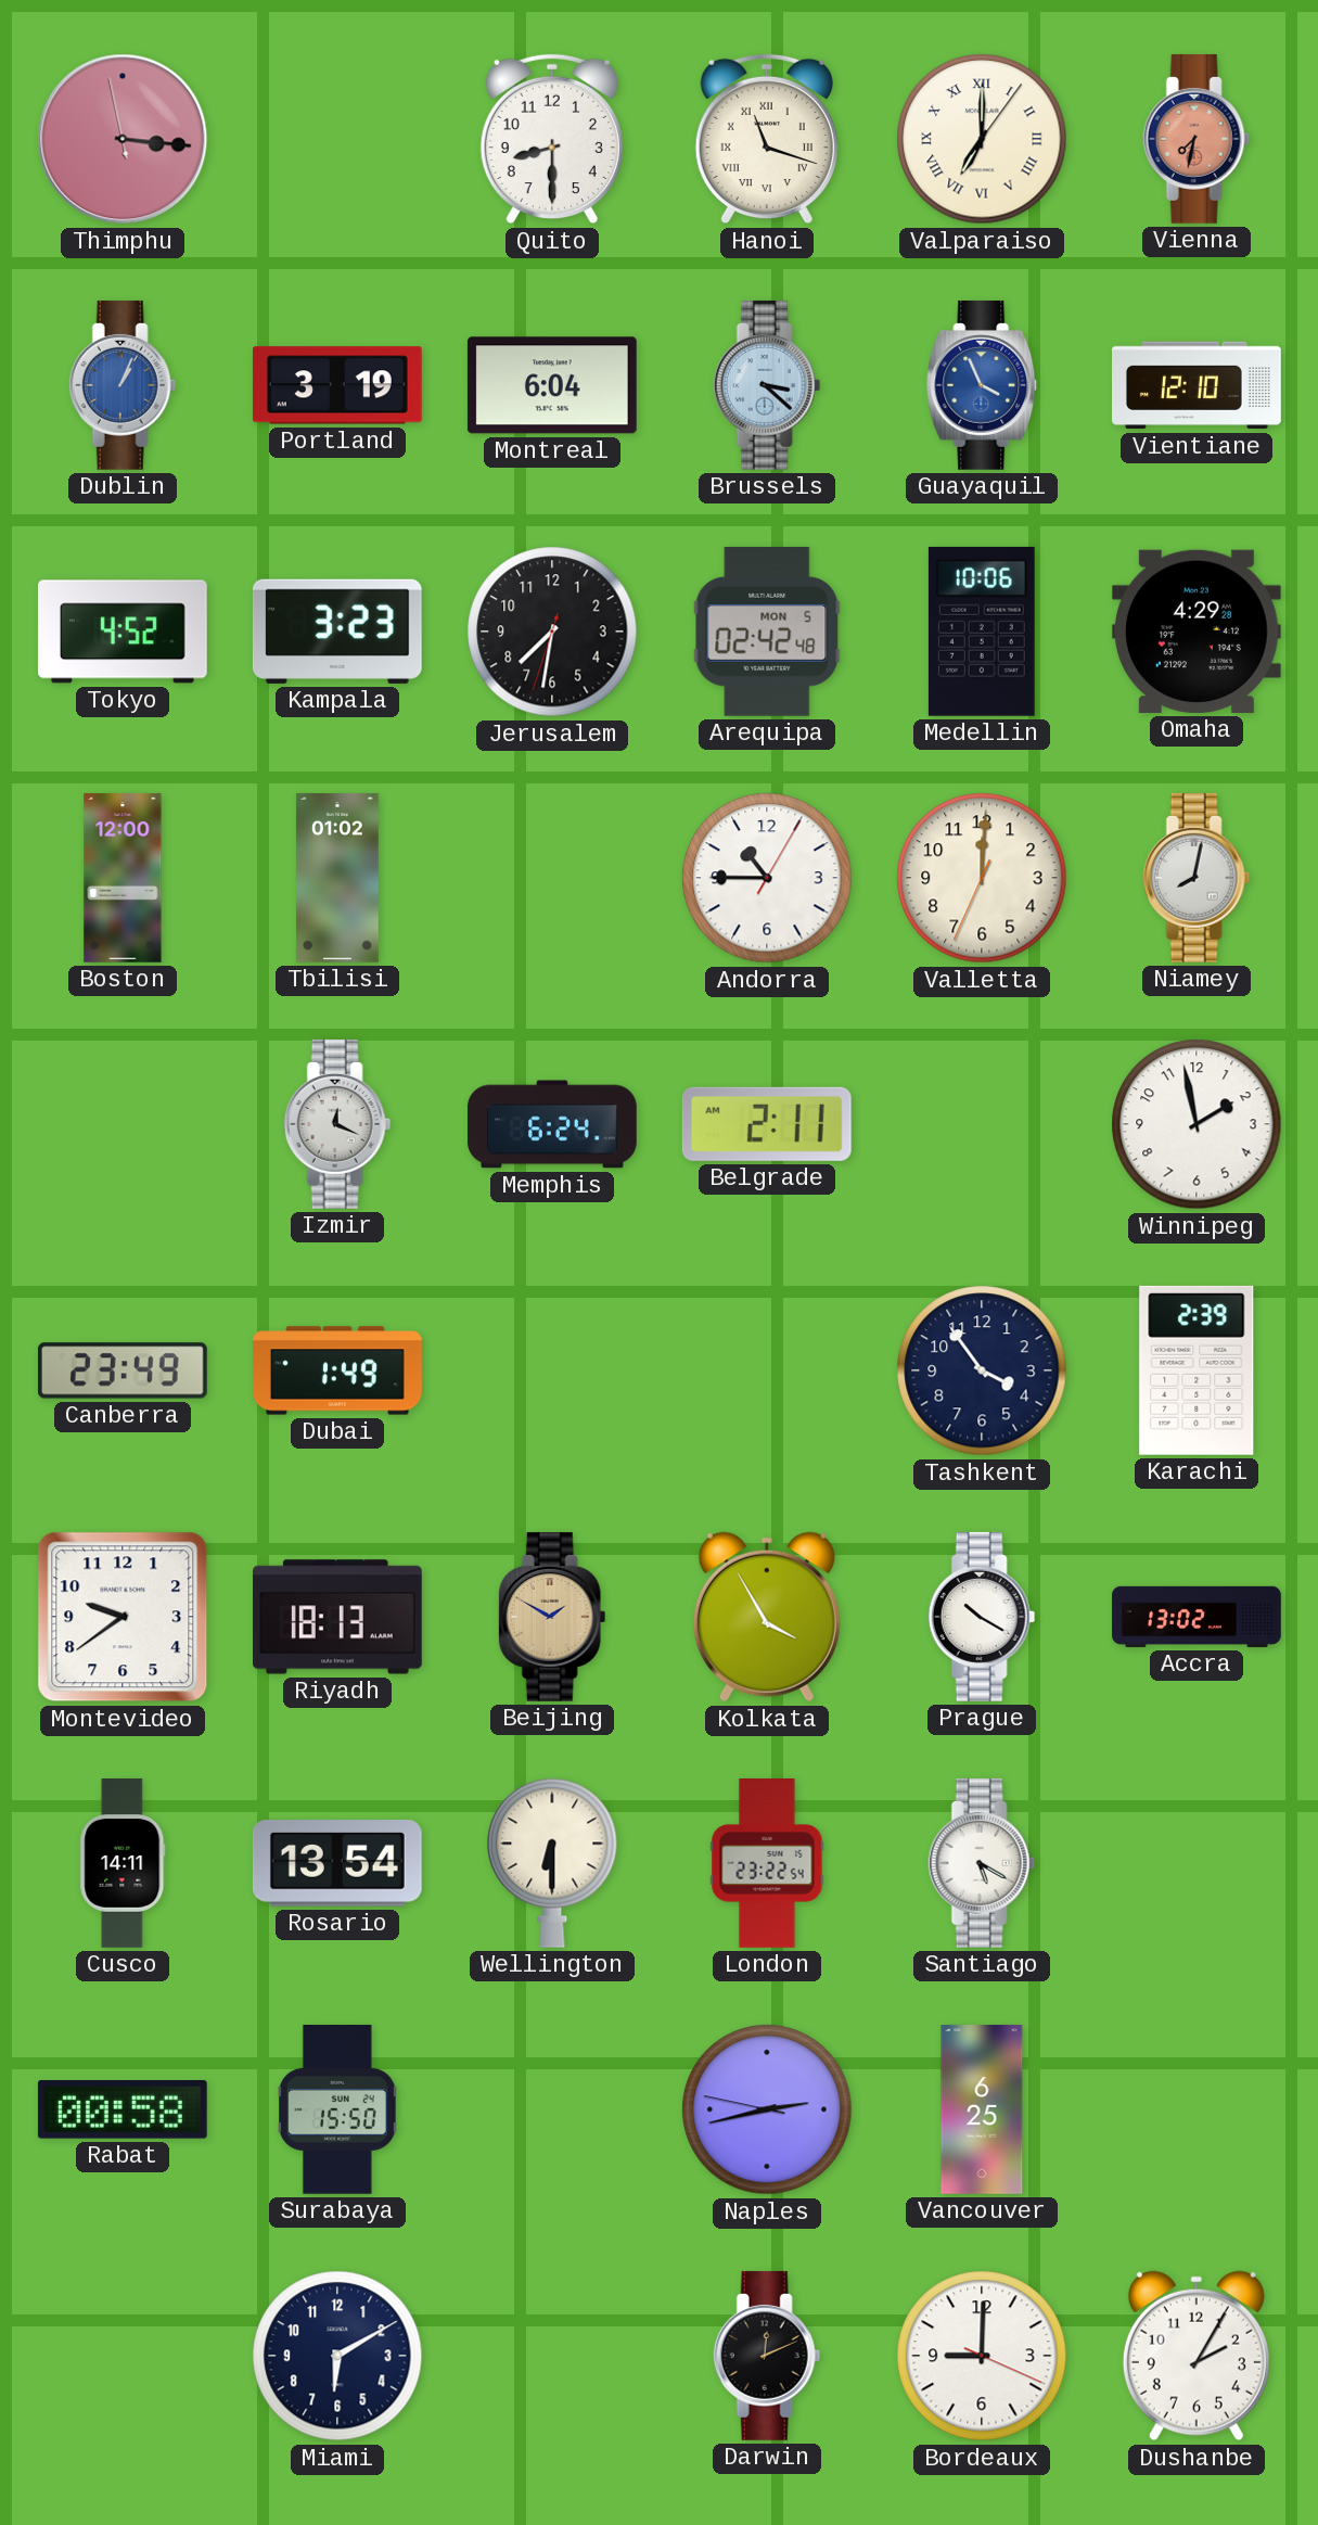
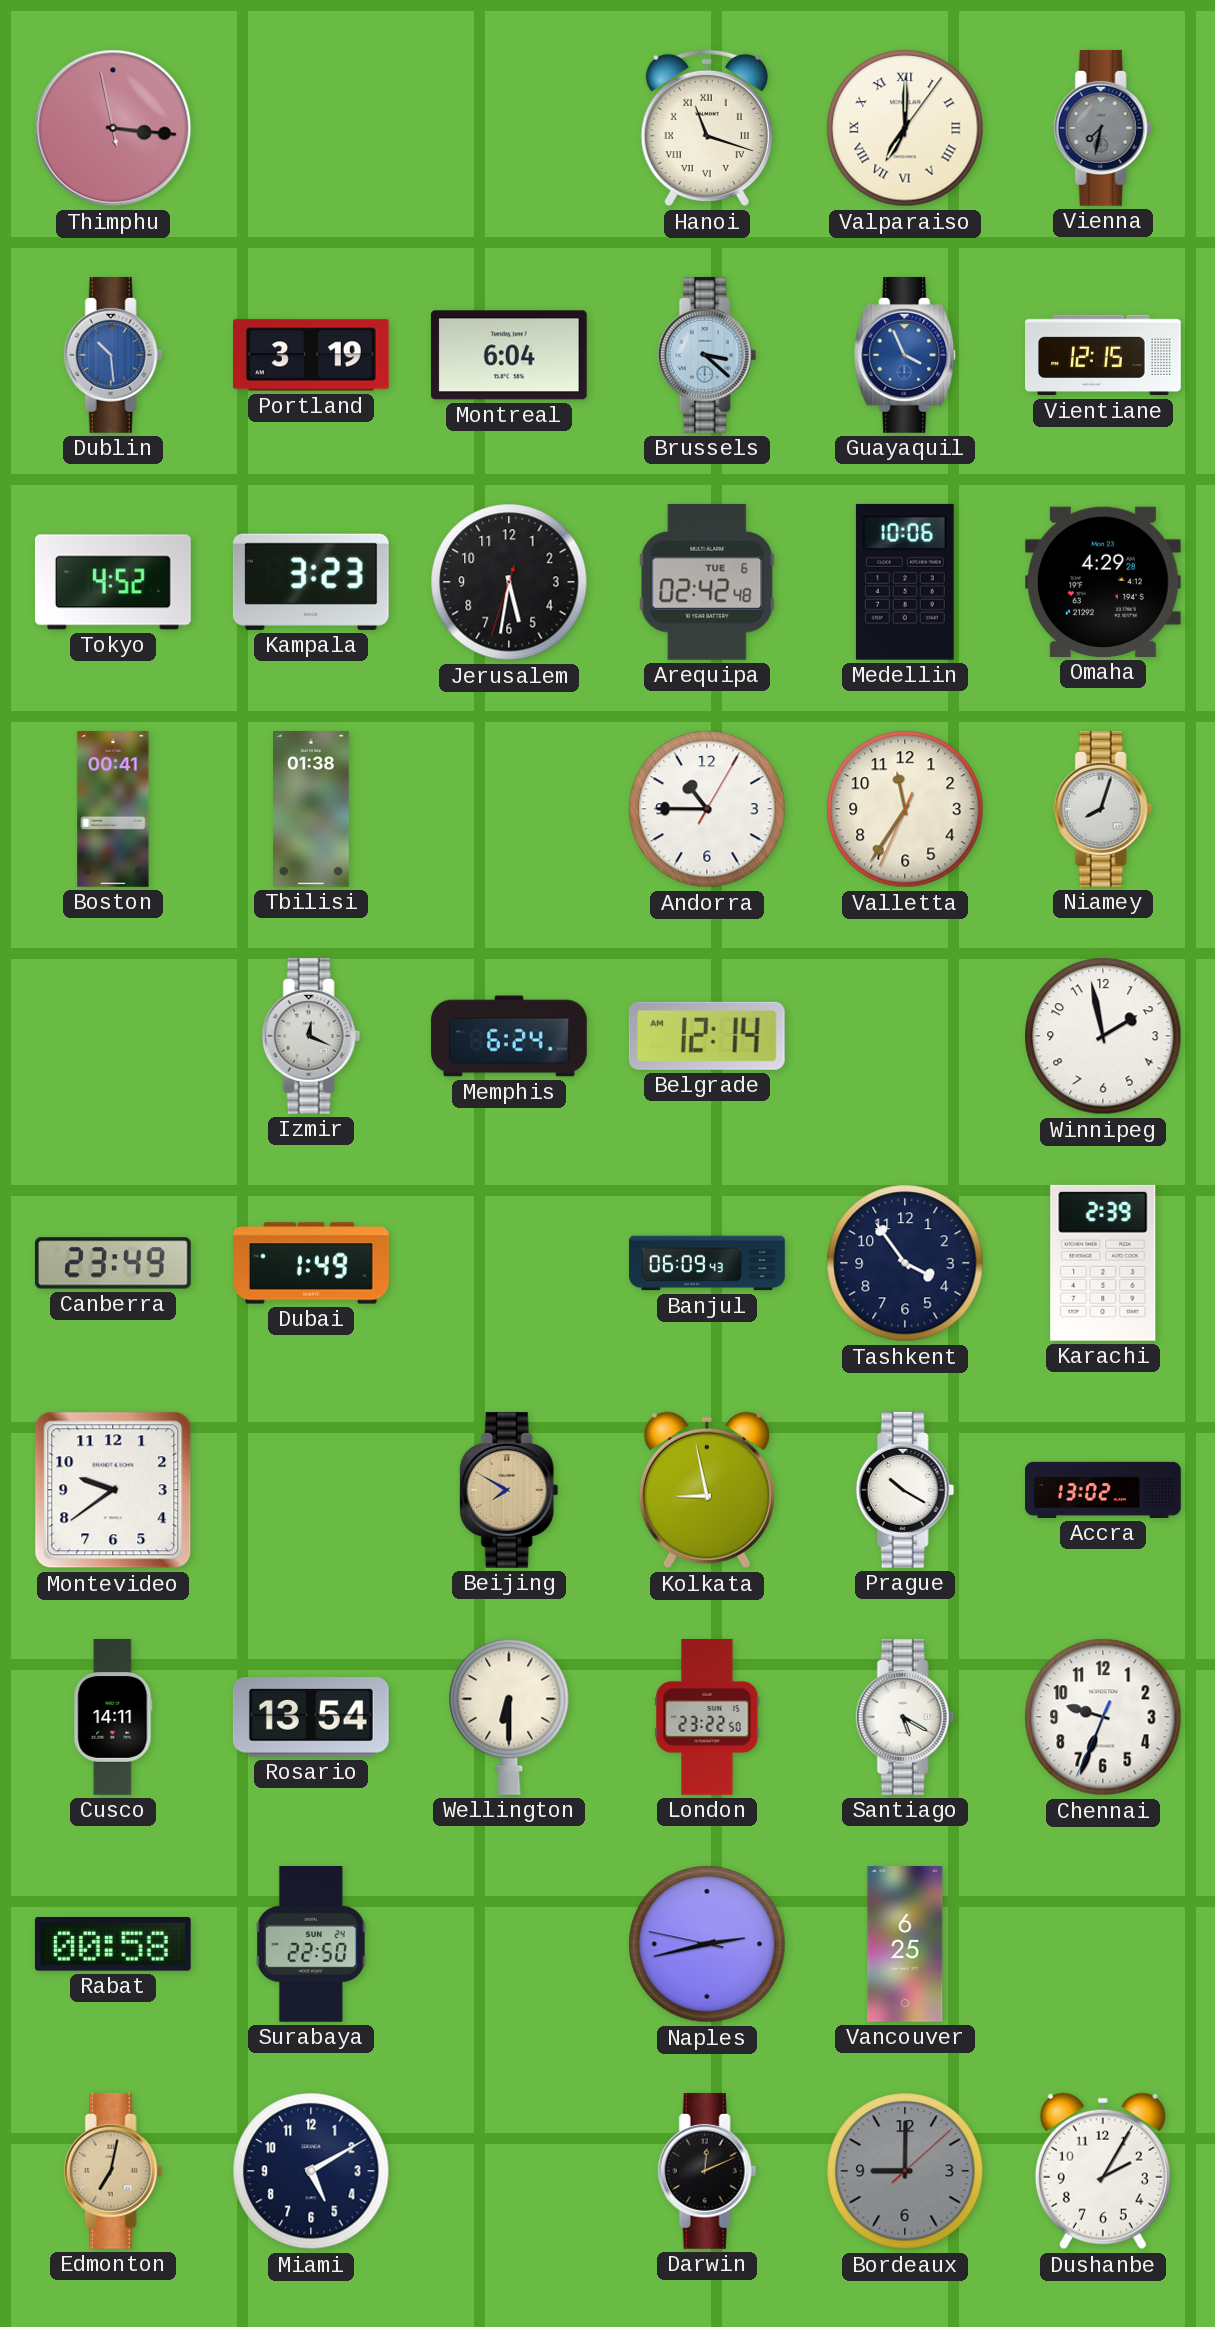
Quito: 8:30 -> none
Vienna dial: salmon -> grey
Dublin: 1:04 -> 10:29
Vientiane: 12:10 -> 12:15
Jerusalem: 7:31 -> 5:31
Arequipa date: MON 5 -> TUE 6
Boston: 12:00 -> 00:41
Tbilisi: 01:02 -> 01:38
Valletta: 12:00 -> 11:35
Niamey: 8:02 -> 8:03
Belgrade: 2:11 -> 12:14
Banjul: none -> 06:09
Riyadh: 18:13 -> none
Beijing: 1:50 -> 7:50
Kolkata: 3:55 -> 8:58
London: 23:22:54 -> 23:22:50
Chennai: none -> 9:33
Surabaya: 15:50 -> 22:50
Edmonton: none -> 7:02
Miami: 6:10 -> 5:10
Bordeaux: 9:00:19 -> 9:00:08
Bordeaux dial: white -> grey
